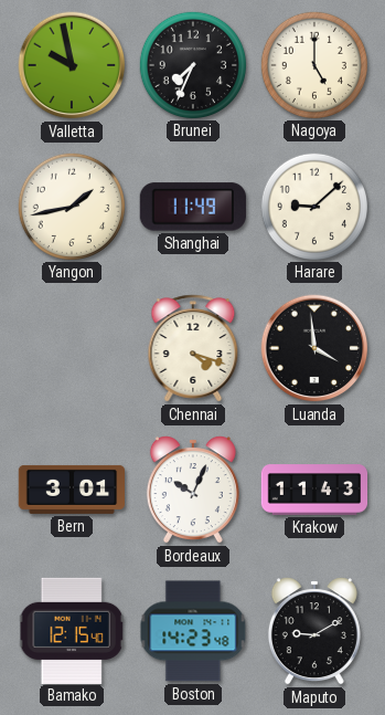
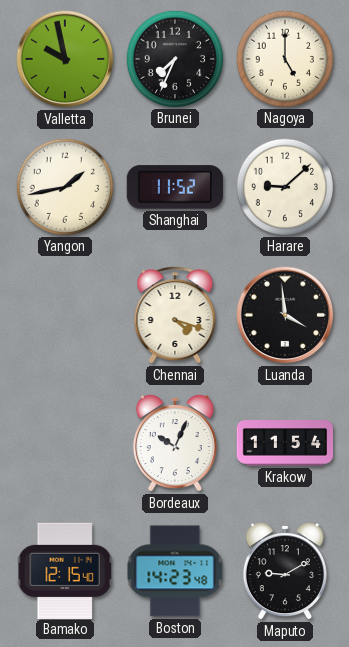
Shanghai: 11:49 -> 11:52
Bern: 3:01 -> none
Krakow: 11:43 -> 11:54
